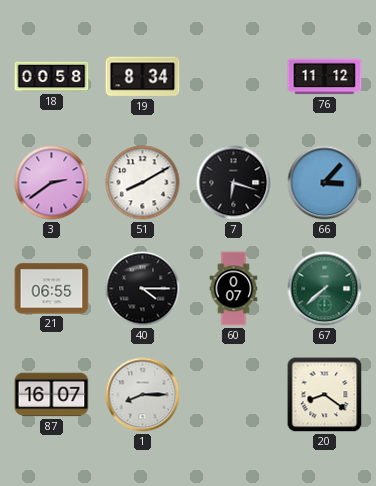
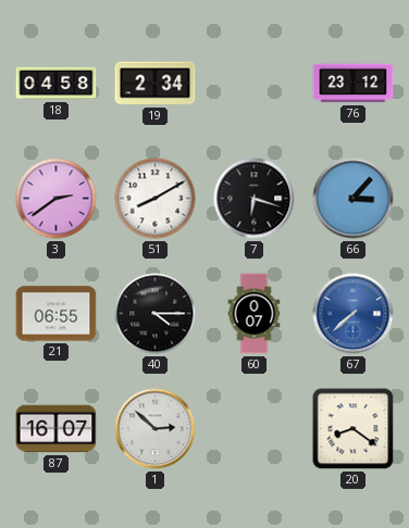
18: 00:58 -> 04:58
19: 8:34 -> 2:34
76: 11:12 -> 23:12
67 dial: green -> blue
1: 8:15 -> 2:52
